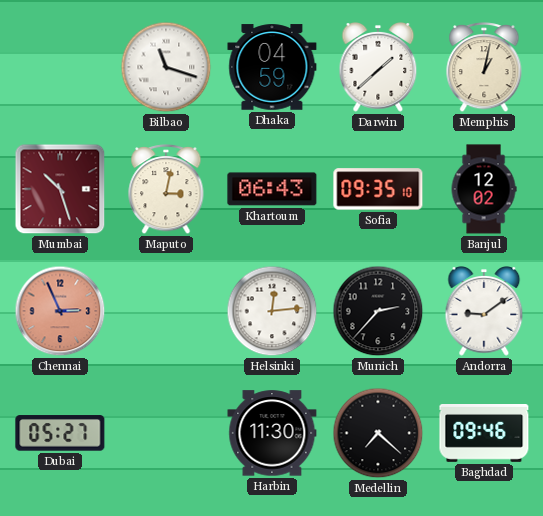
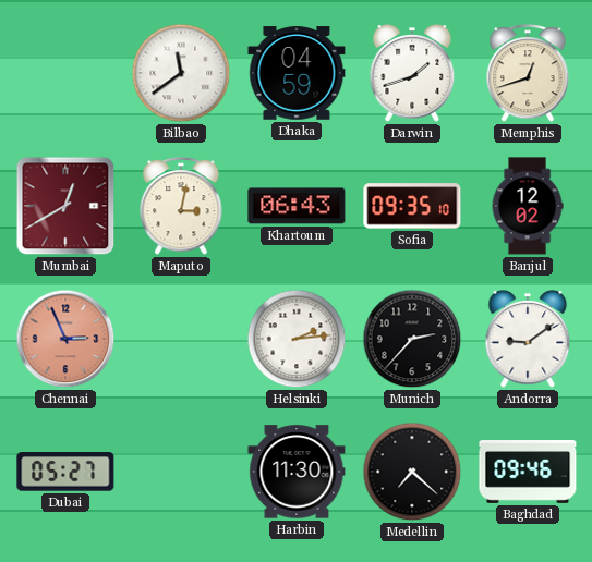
Bilbao: 11:18 -> 11:39
Darwin: 1:38 -> 1:42
Memphis: 1:02 -> 12:42
Mumbai: 10:27 -> 12:40
Helsinki: 12:14 -> 2:14
